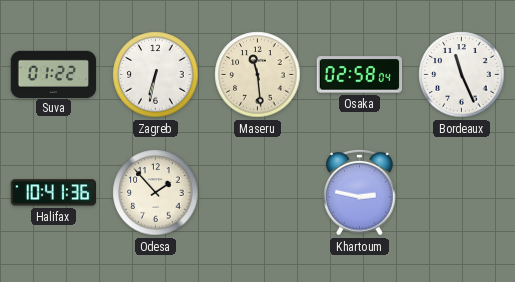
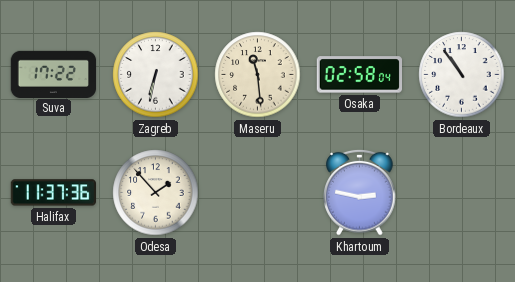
Suva: 01:22 -> 17:22
Bordeaux: 11:26 -> 10:54
Halifax: 10:41 -> 11:37
